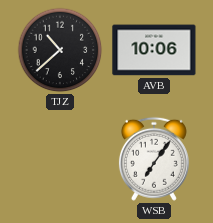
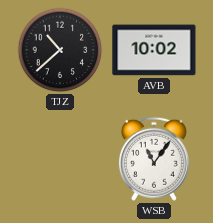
AVB: 10:06 -> 10:02
WSB: 7:06 -> 11:06
